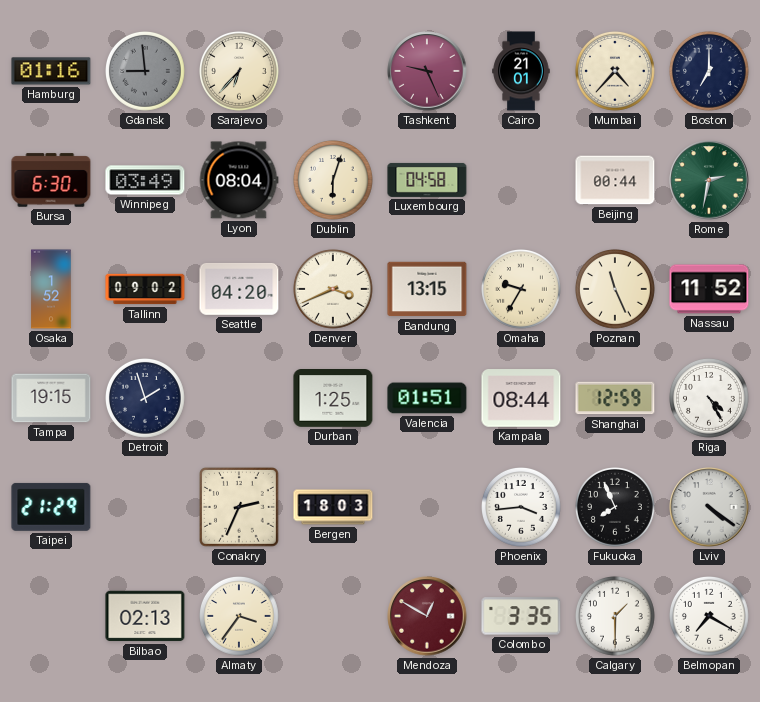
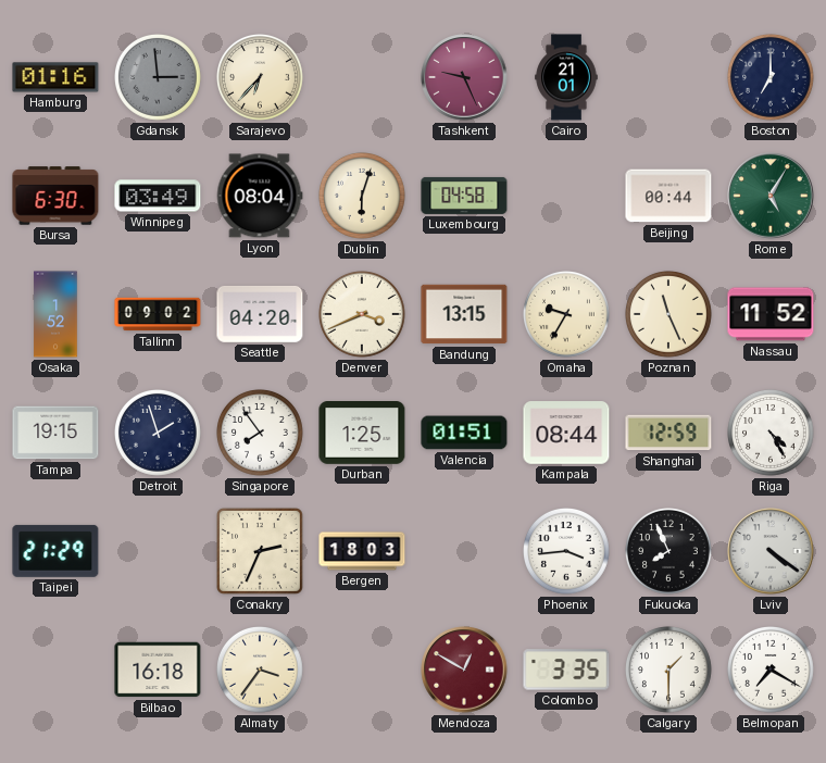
Gdansk: 8:59 -> 2:59
Mumbai: 4:37 -> none
Rome: 2:32 -> 5:05
Singapore: none -> 7:54
Bilbao: 02:13 -> 16:18
